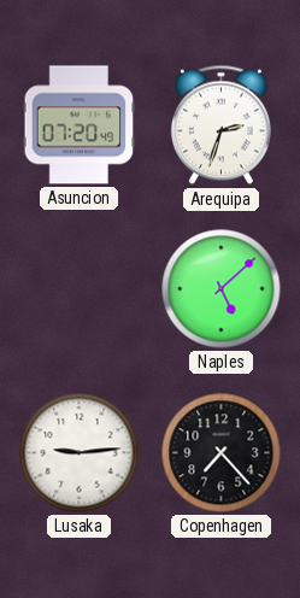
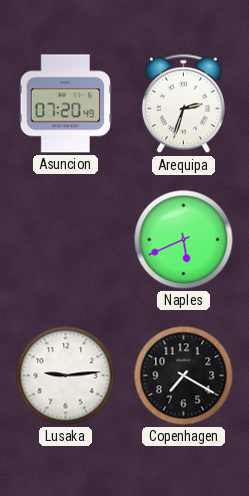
Naples: 5:08 -> 5:41
Copenhagen: 7:23 -> 7:20
